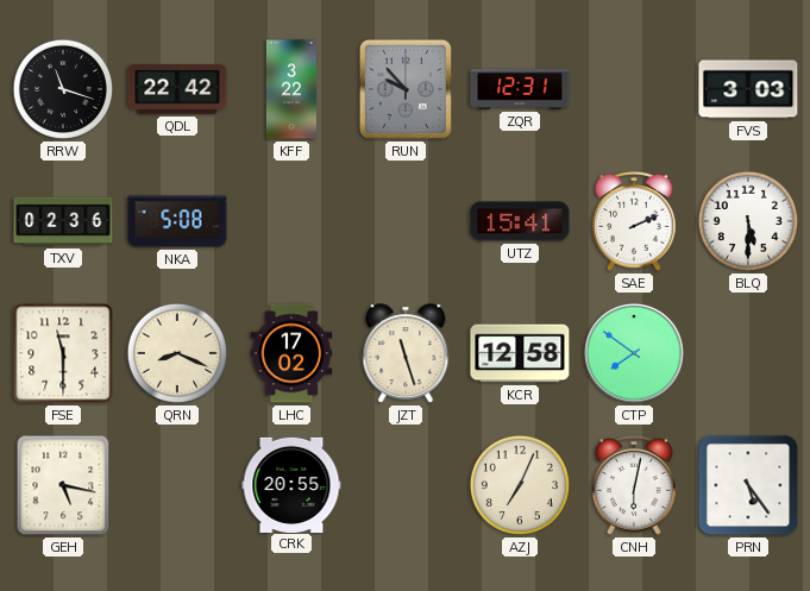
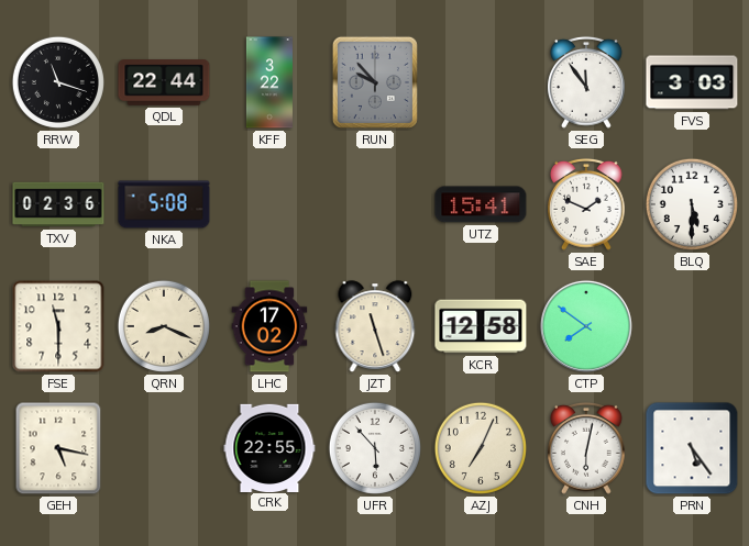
QDL: 22:42 -> 22:44
ZQR: 12:31 -> none
SEG: none -> 11:54
SAE: 2:11 -> 1:49
CRK: 20:55 -> 22:55
UFR: none -> 5:53
